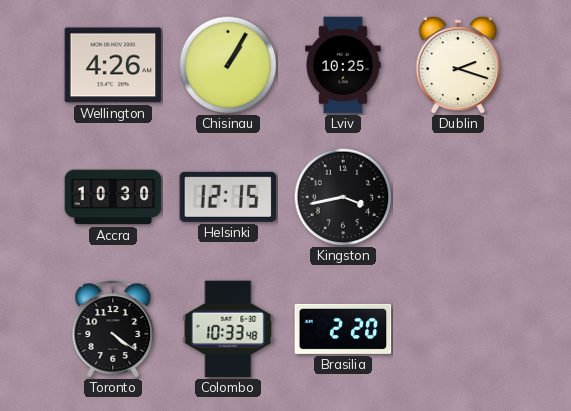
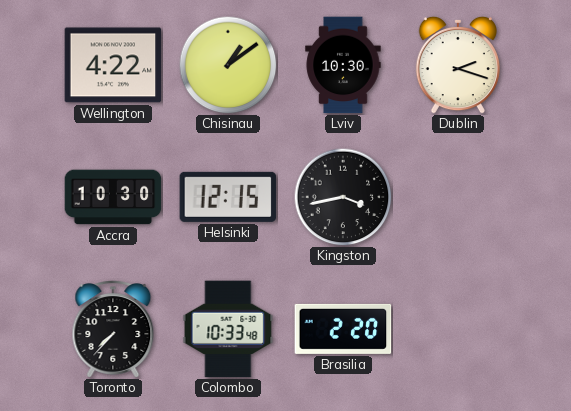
Wellington: 4:26 -> 4:22
Chisinau: 1:05 -> 1:09
Lviv: 10:25 -> 10:30
Toronto: 4:21 -> 7:37
